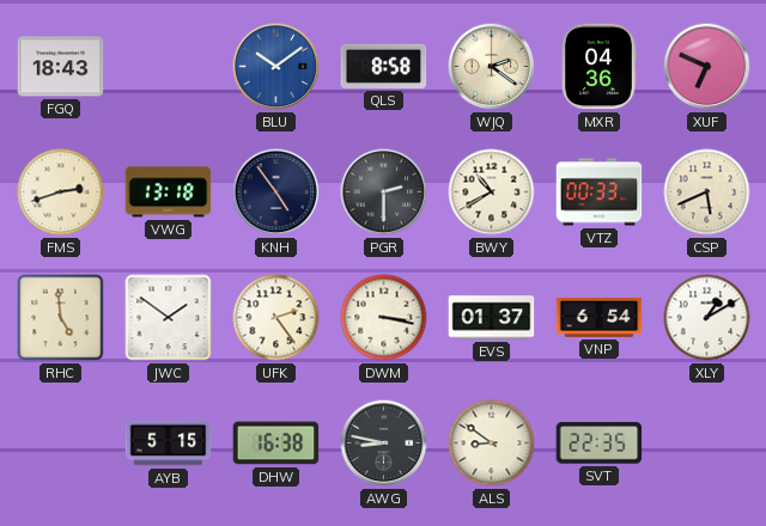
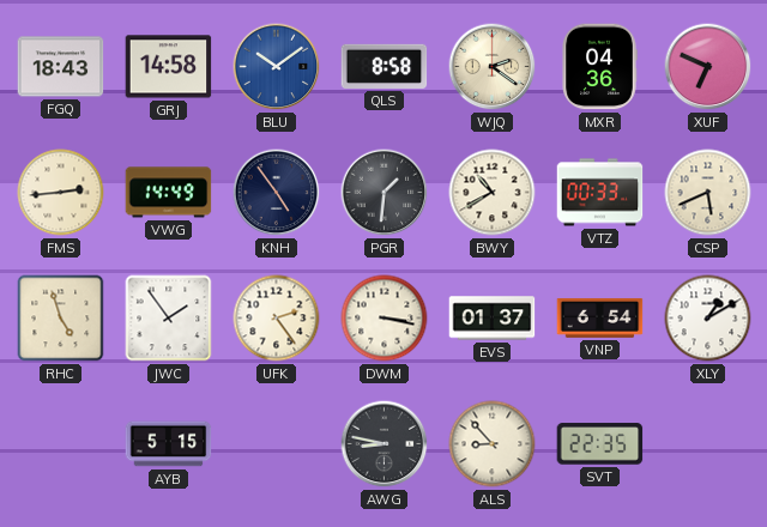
GRJ: none -> 14:58
FMS: 2:42 -> 2:44
VWG: 13:18 -> 14:49
PGR: 2:30 -> 1:31
RHC: 4:59 -> 4:57
JWC: 1:51 -> 1:54
DHW: 16:38 -> none
ALS: 8:51 -> 8:53
